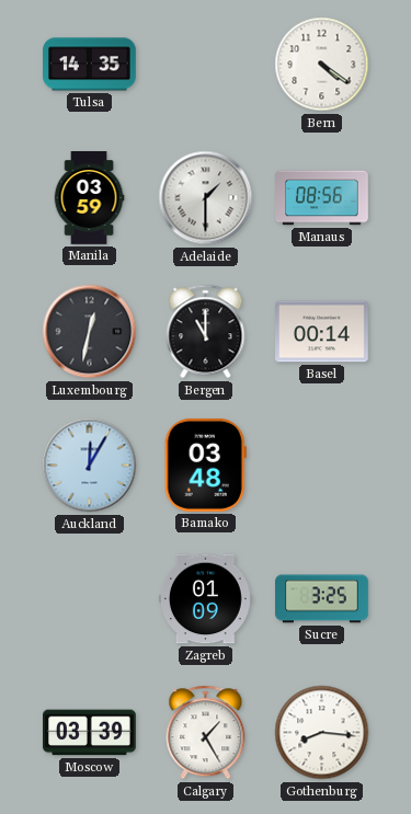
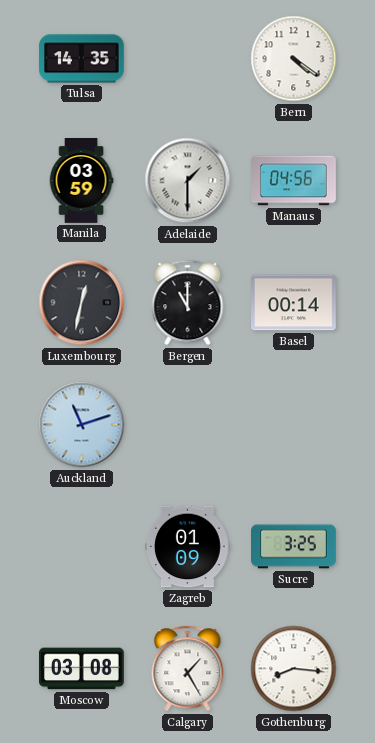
Manaus: 08:56 -> 04:56
Auckland: 12:05 -> 11:12
Bamako: 03:48 -> none
Moscow: 03:39 -> 03:08
